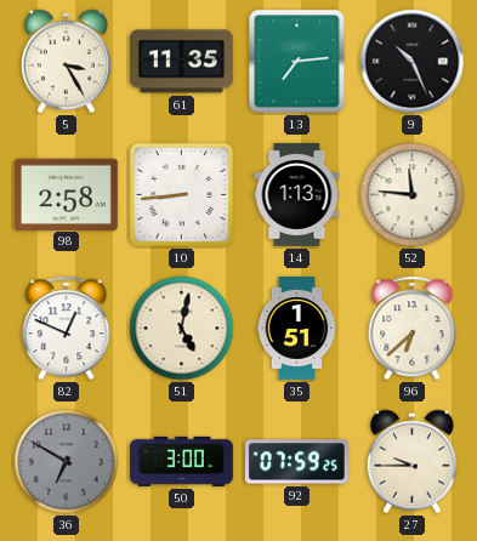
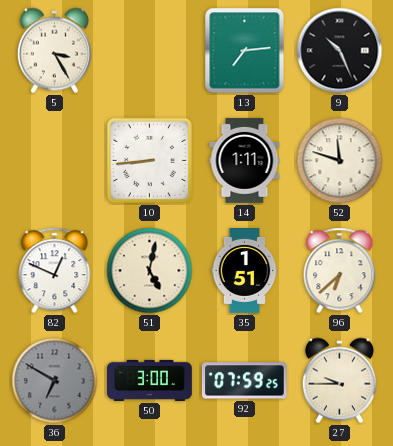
61: 11:35 -> none
98: 2:58 -> none
14: 1:13 -> 1:11
52: 11:46 -> 11:48
